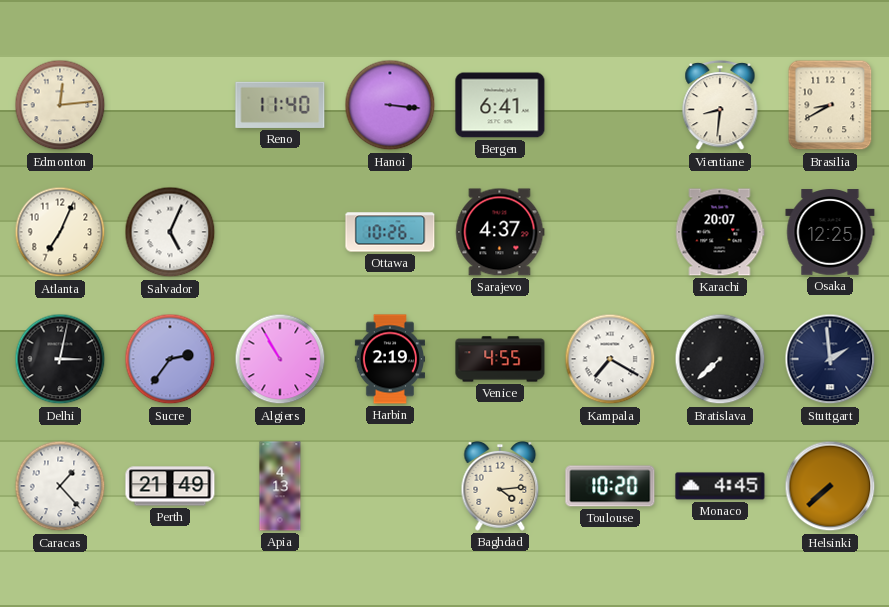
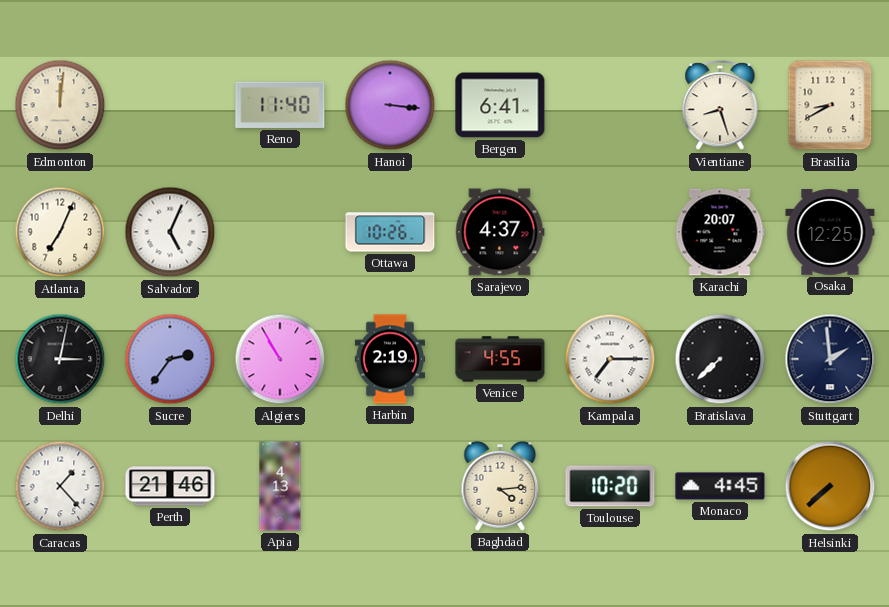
Edmonton: 12:14 -> 12:01
Vientiane: 8:31 -> 8:27
Kampala: 7:20 -> 7:15
Perth: 21:49 -> 21:46
